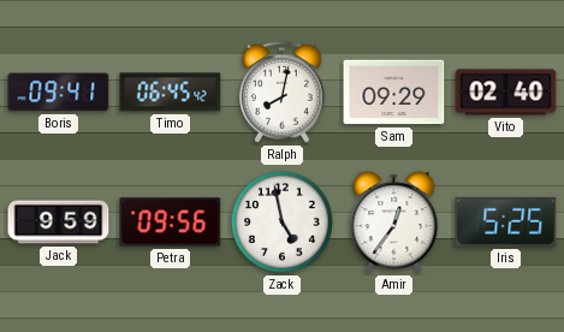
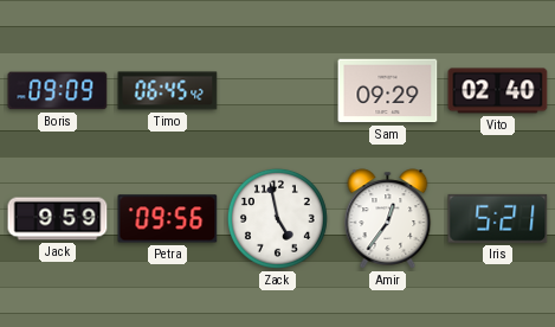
Boris: 09:41 -> 09:09
Ralph: 8:02 -> none
Iris: 5:25 -> 5:21
